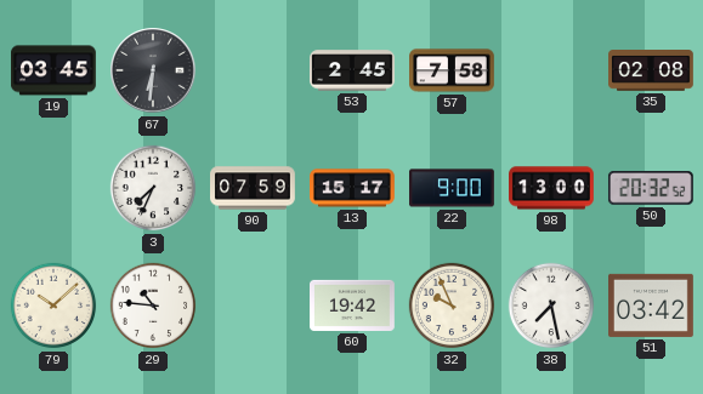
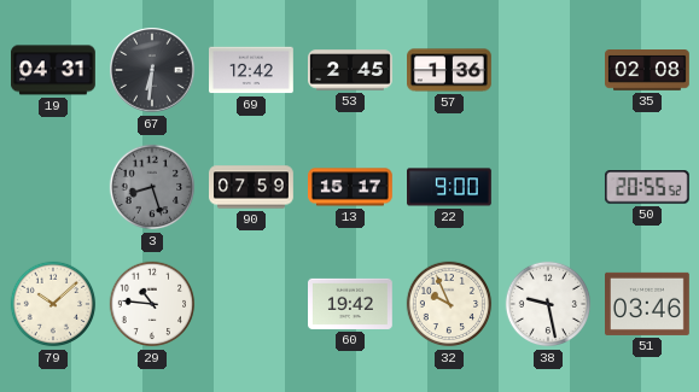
19: 03:45 -> 04:31
69: none -> 12:42
57: 7:58 -> 1:36
3: 7:34 -> 8:27
3 dial: white -> grey
98: 13:00 -> none
50: 20:32 -> 20:55
38: 7:28 -> 9:28
51: 03:42 -> 03:46
